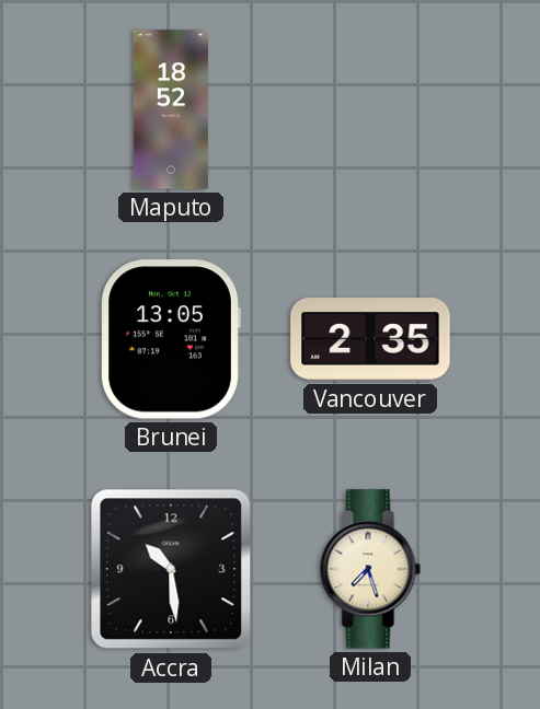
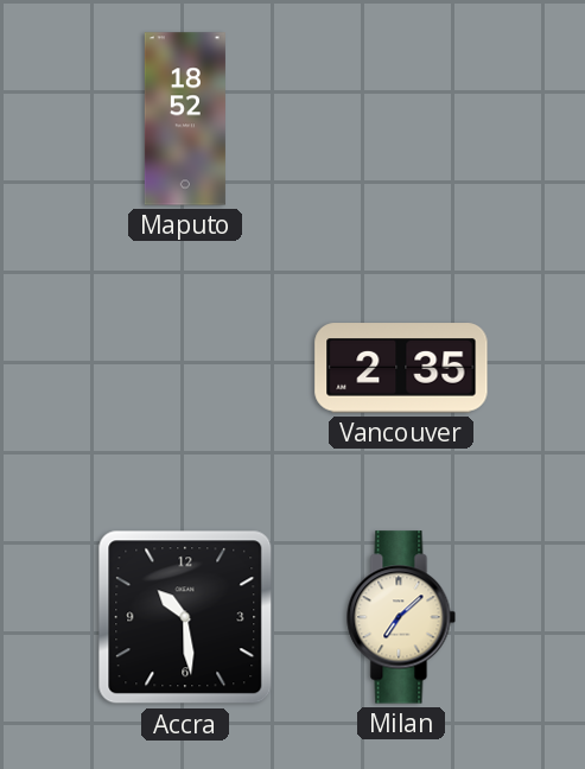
Brunei: 13:05 -> none
Milan: 7:27 -> 7:08
